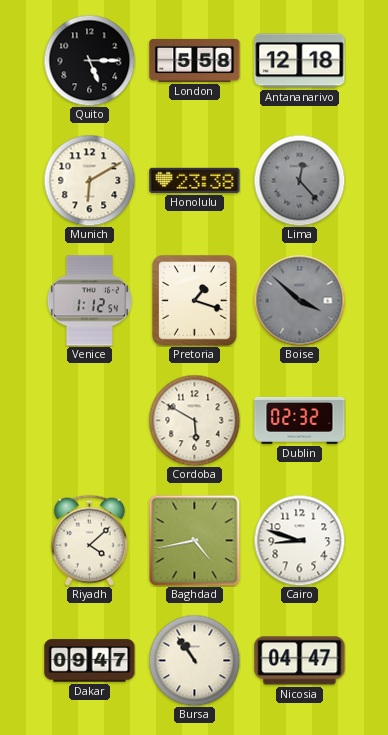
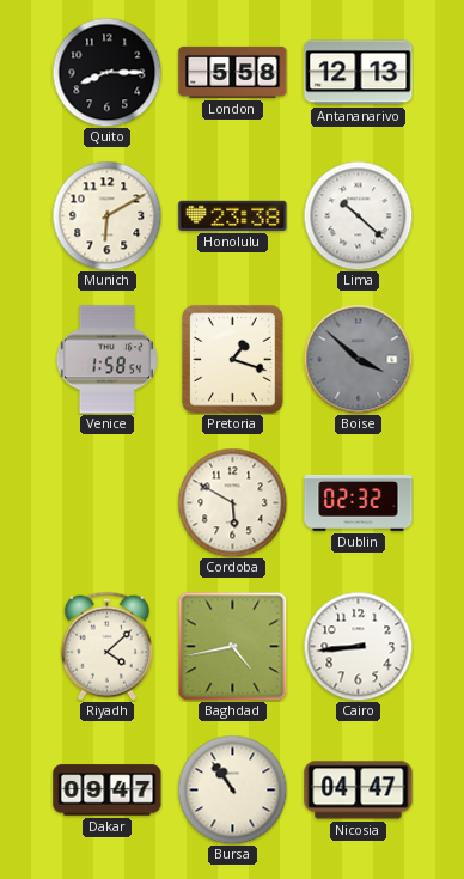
Quito: 5:15 -> 8:15
Antananarivo: 12:18 -> 12:13
Lima: 12:23 -> 10:22
Lima dial: grey -> white
Venice: 1:12 -> 1:58
Cairo: 8:48 -> 8:44
